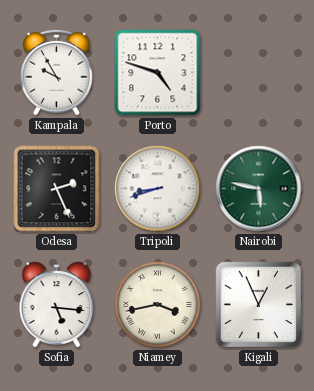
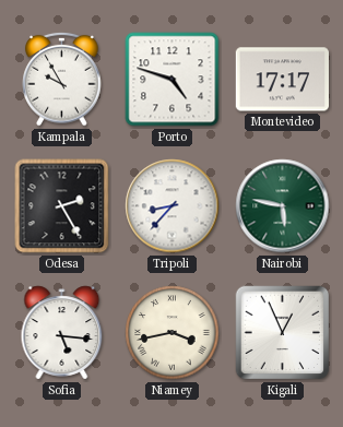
Montevideo: none -> 17:17
Odesa: 2:26 -> 2:25
Tripoli: 8:42 -> 8:37
